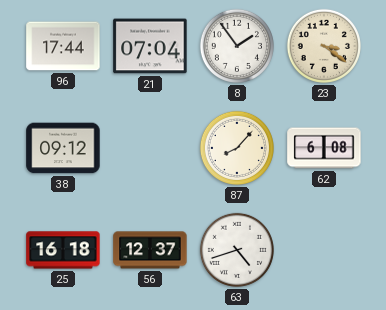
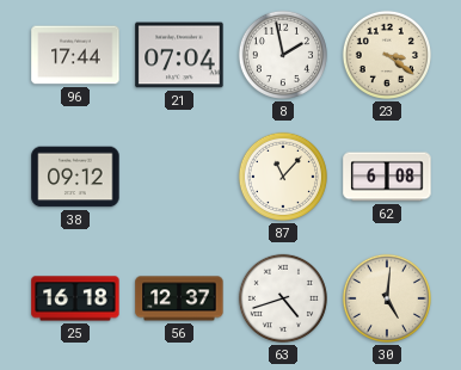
8: 1:54 -> 1:58
87: 8:07 -> 11:07
30: none -> 5:01
